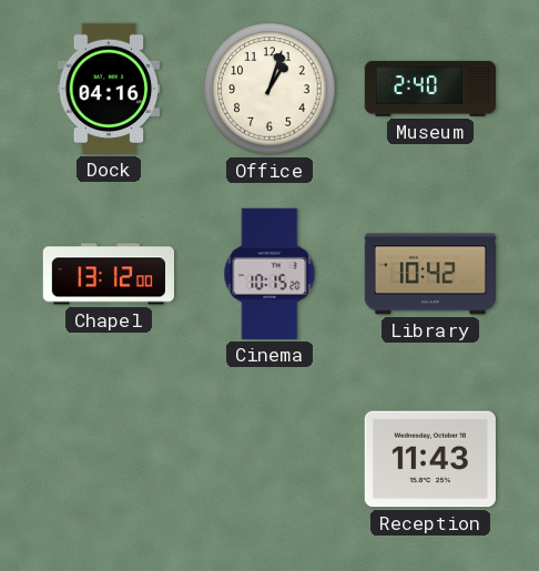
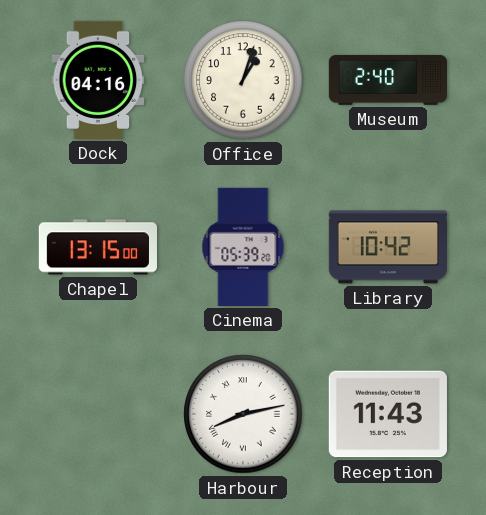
Chapel: 13:12 -> 13:15
Cinema: 10:15 -> 05:39
Harbour: none -> 8:13
